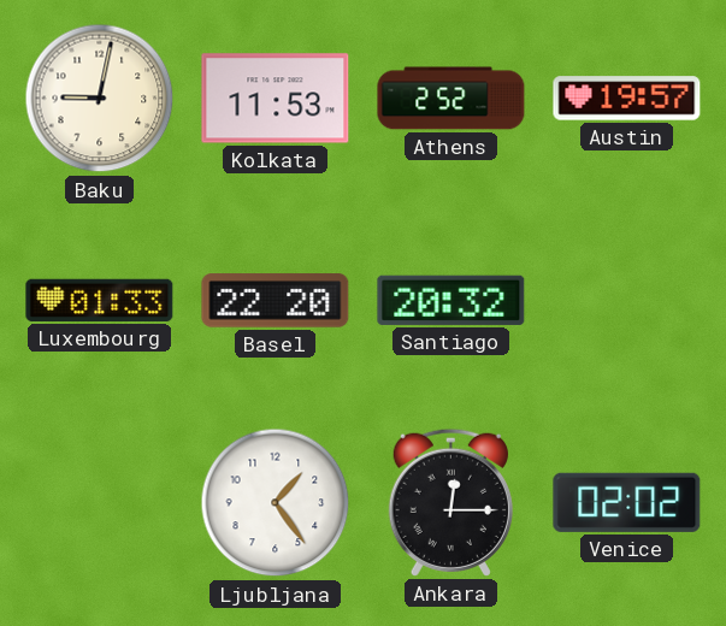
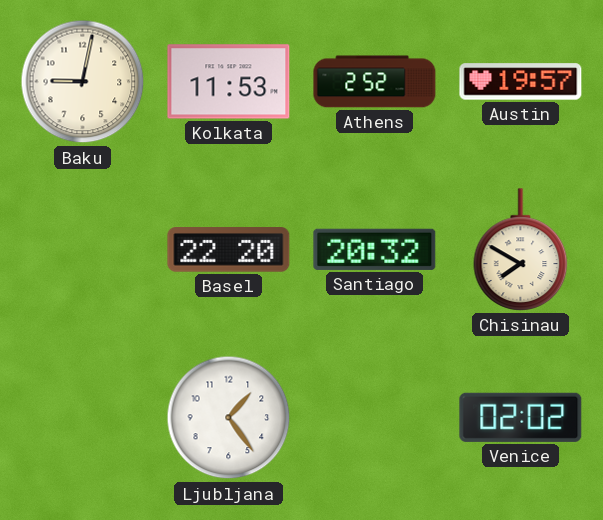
Luxembourg: 01:33 -> none
Chisinau: none -> 7:50
Ankara: 12:15 -> none
